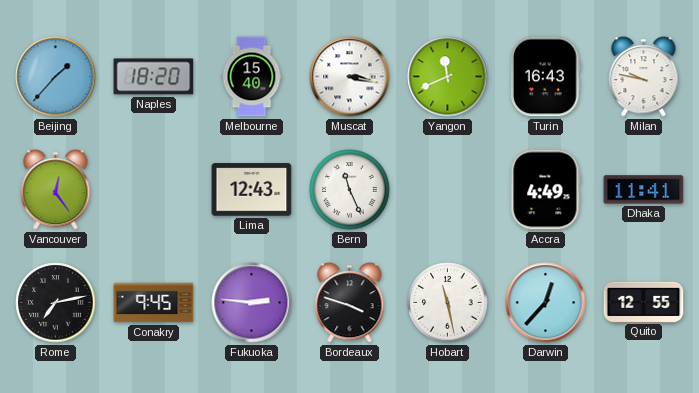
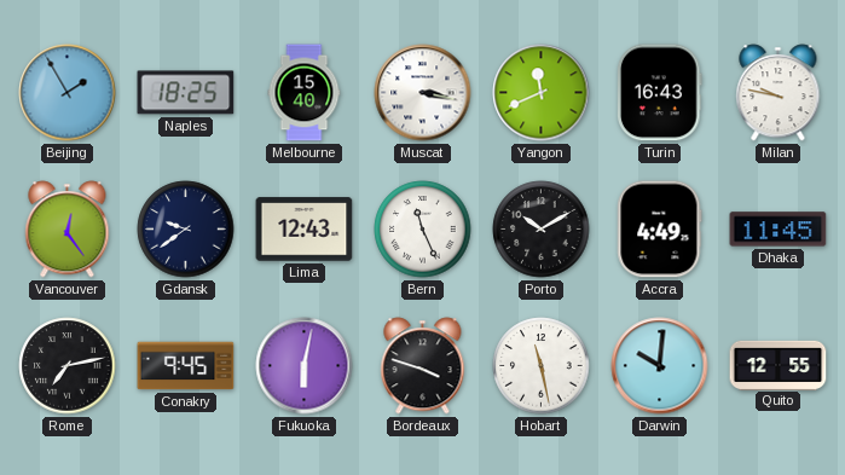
Beijing: 1:37 -> 1:55
Naples: 18:20 -> 18:25
Gdansk: none -> 9:39
Porto: none -> 10:10
Dhaka: 11:41 -> 11:45
Fukuoka: 2:46 -> 6:02
Darwin: 12:37 -> 10:01
